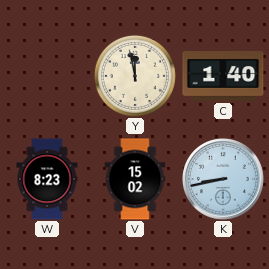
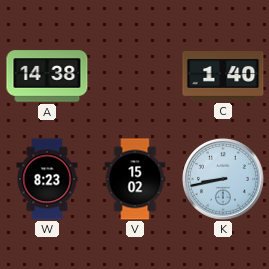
A: none -> 14:38
Y: 11:58 -> none
